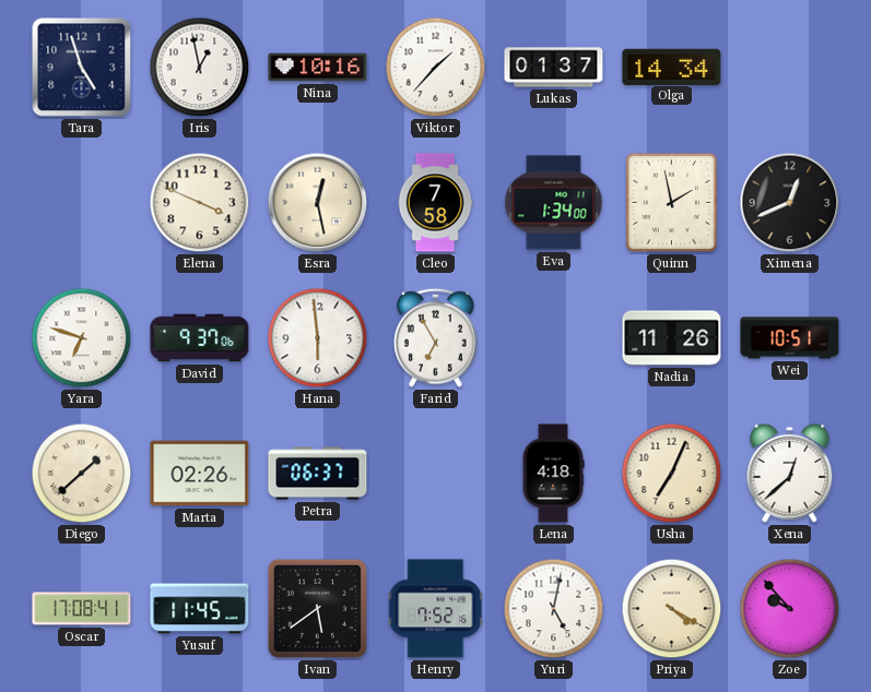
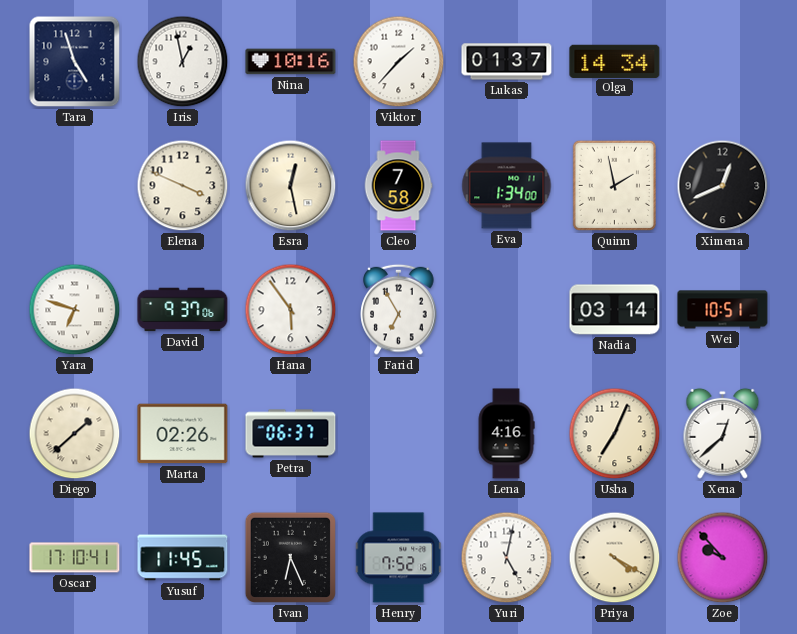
Hana: 5:59 -> 5:54
Nadia: 11:26 -> 03:14
Lena: 4:18 -> 4:16
Oscar: 17:08 -> 17:10
Ivan: 5:39 -> 6:26
